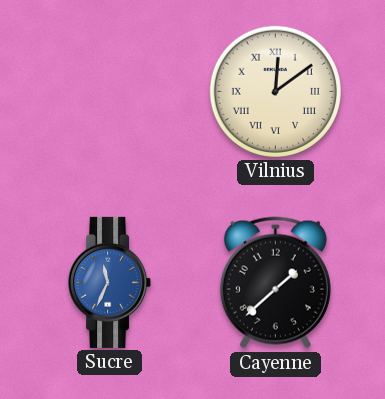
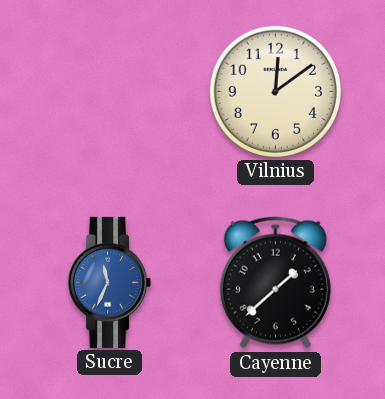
Vilnius numerals: Roman -> Arabic
